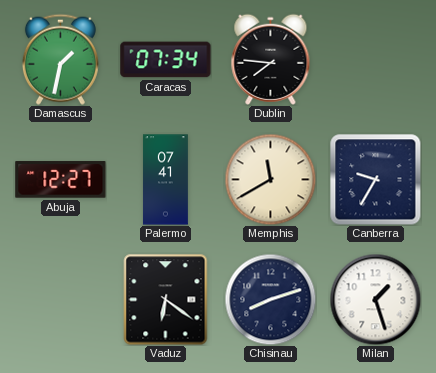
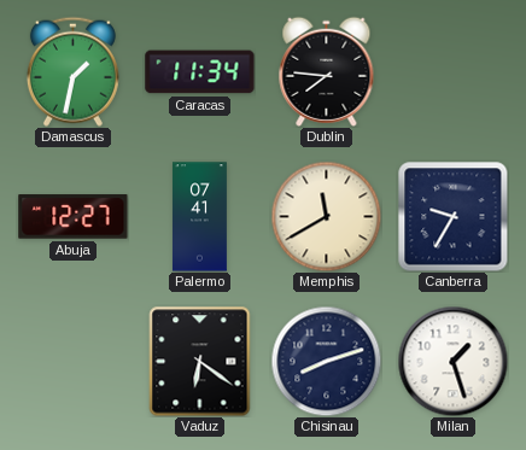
Caracas: 07:34 -> 11:34
